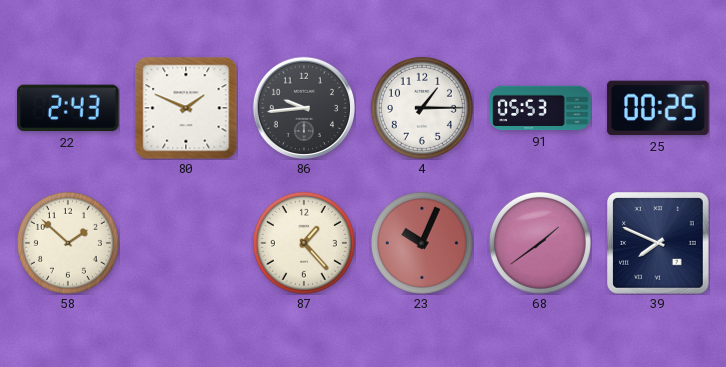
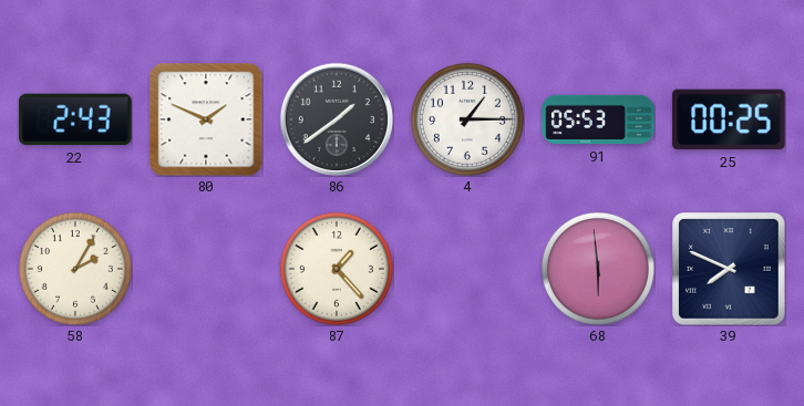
86: 9:44 -> 1:39
58: 1:52 -> 2:05
23: 10:04 -> none
68: 1:39 -> 5:59
